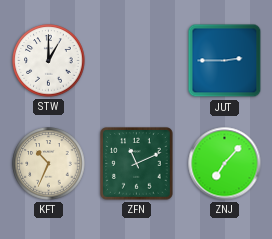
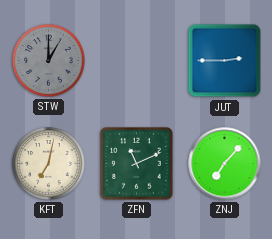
STW dial: white -> grey
KFT: 10:34 -> 7:02
